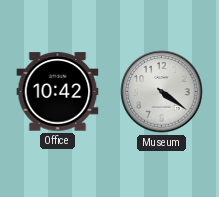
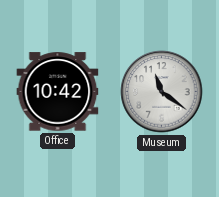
Museum: 4:21 -> 11:21
